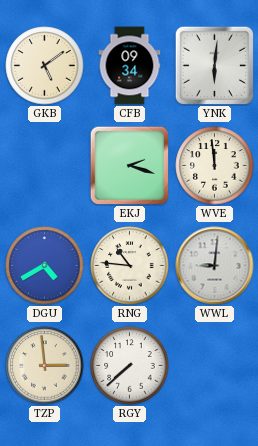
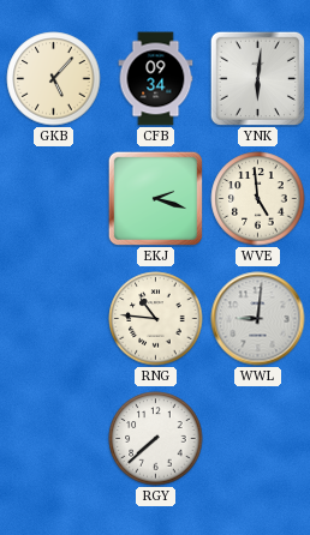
GKB: 5:09 -> 5:07
WVE: 11:59 -> 4:59
DGU: 4:40 -> none
TZP: 2:59 -> none
